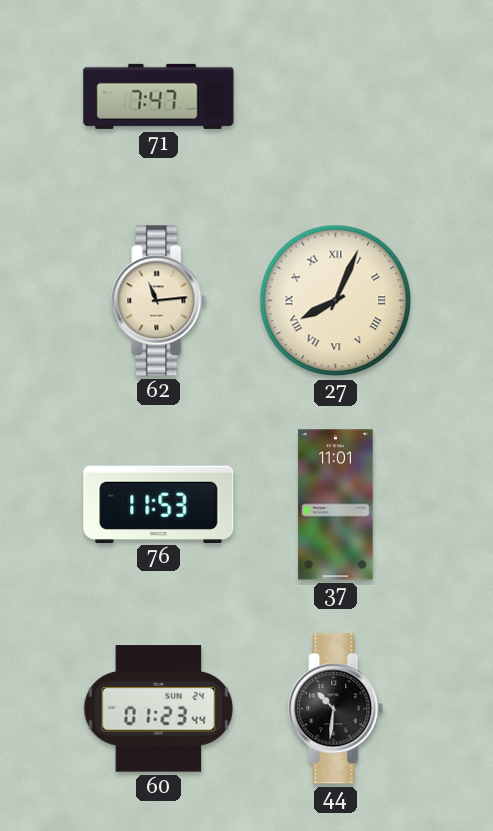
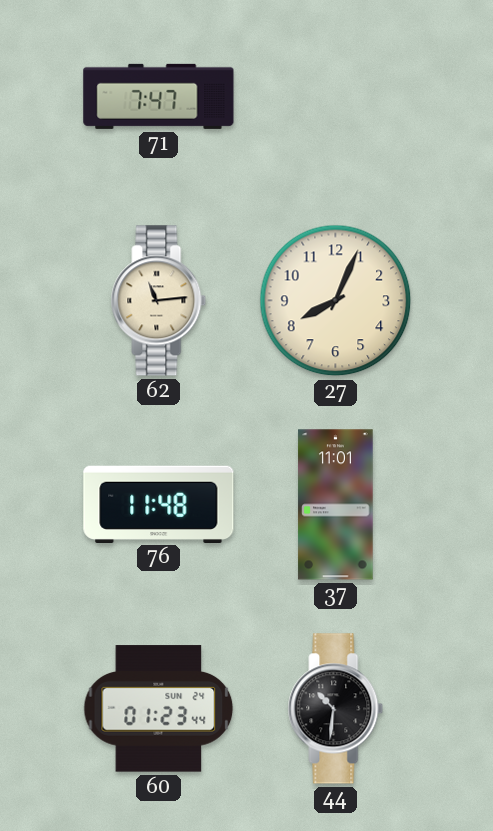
27 numerals: Roman -> Arabic
76: 11:53 -> 11:48
